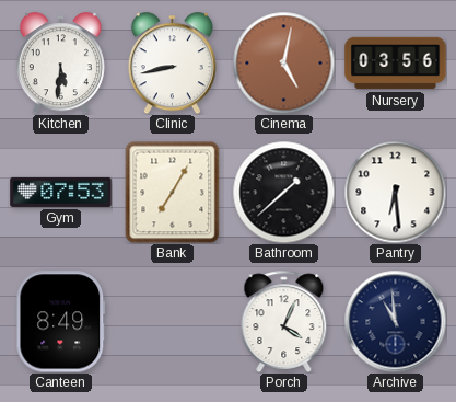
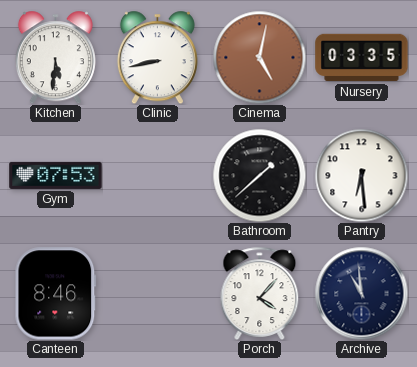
Nursery: 03:56 -> 03:35
Bank: 7:05 -> none
Canteen: 8:49 -> 8:46
Porch: 4:04 -> 4:07
